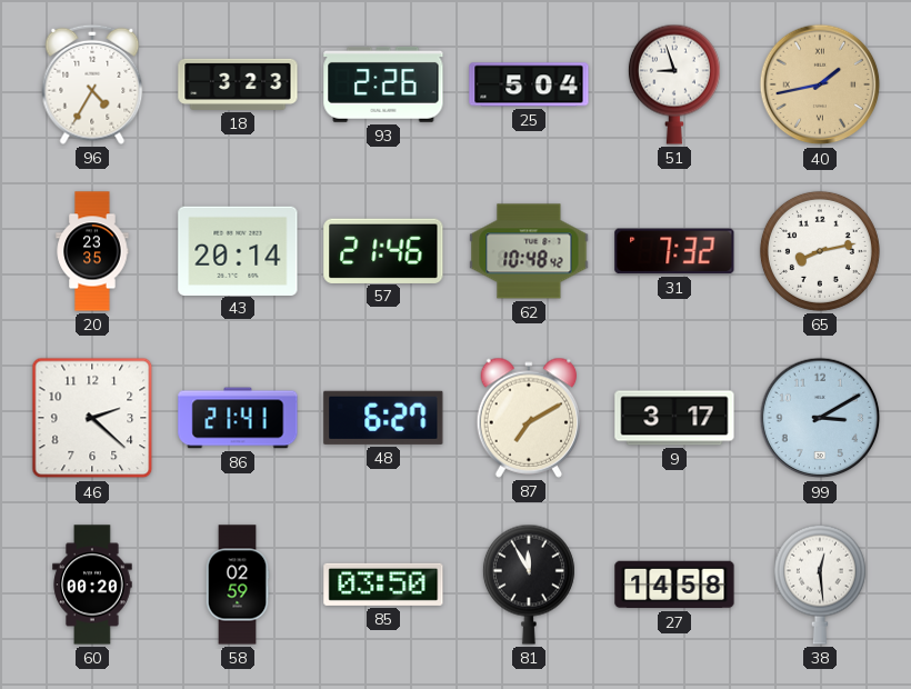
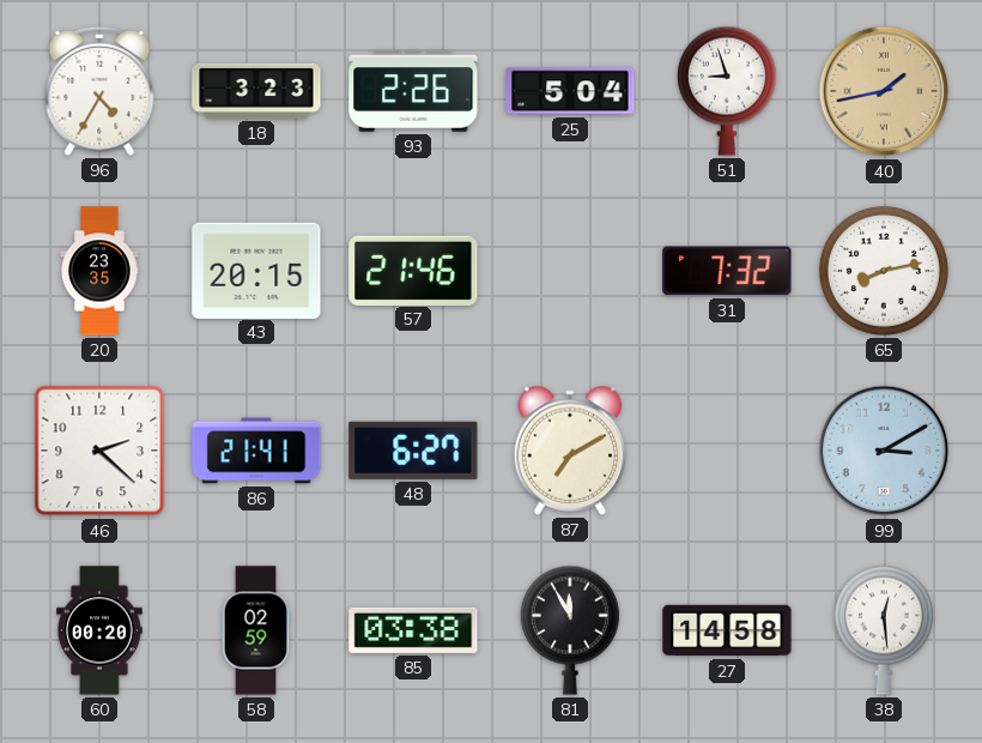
43: 20:14 -> 20:15
62: 10:48 -> none
9: 3:17 -> none
85: 03:50 -> 03:38
